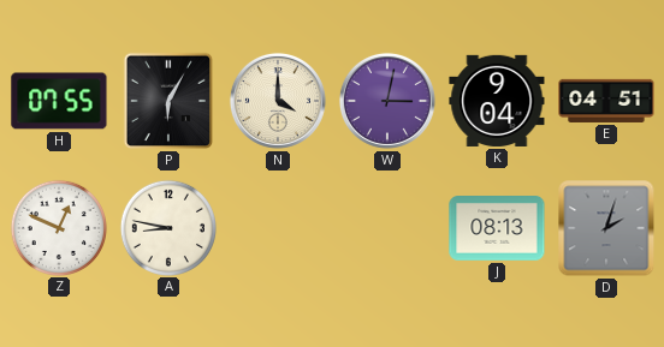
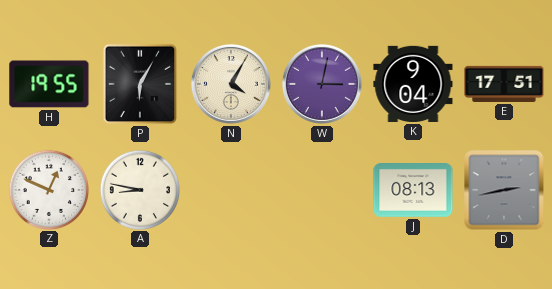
H: 07:55 -> 19:55
N: 4:00 -> 4:05
E: 04:51 -> 17:51
D: 2:03 -> 2:43
